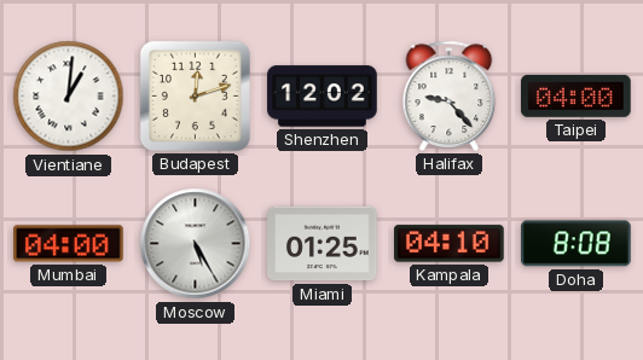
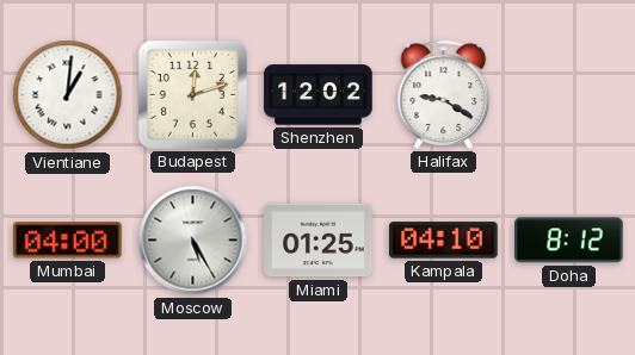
Halifax: 9:23 -> 9:20
Taipei: 04:00 -> none
Doha: 8:08 -> 8:12
